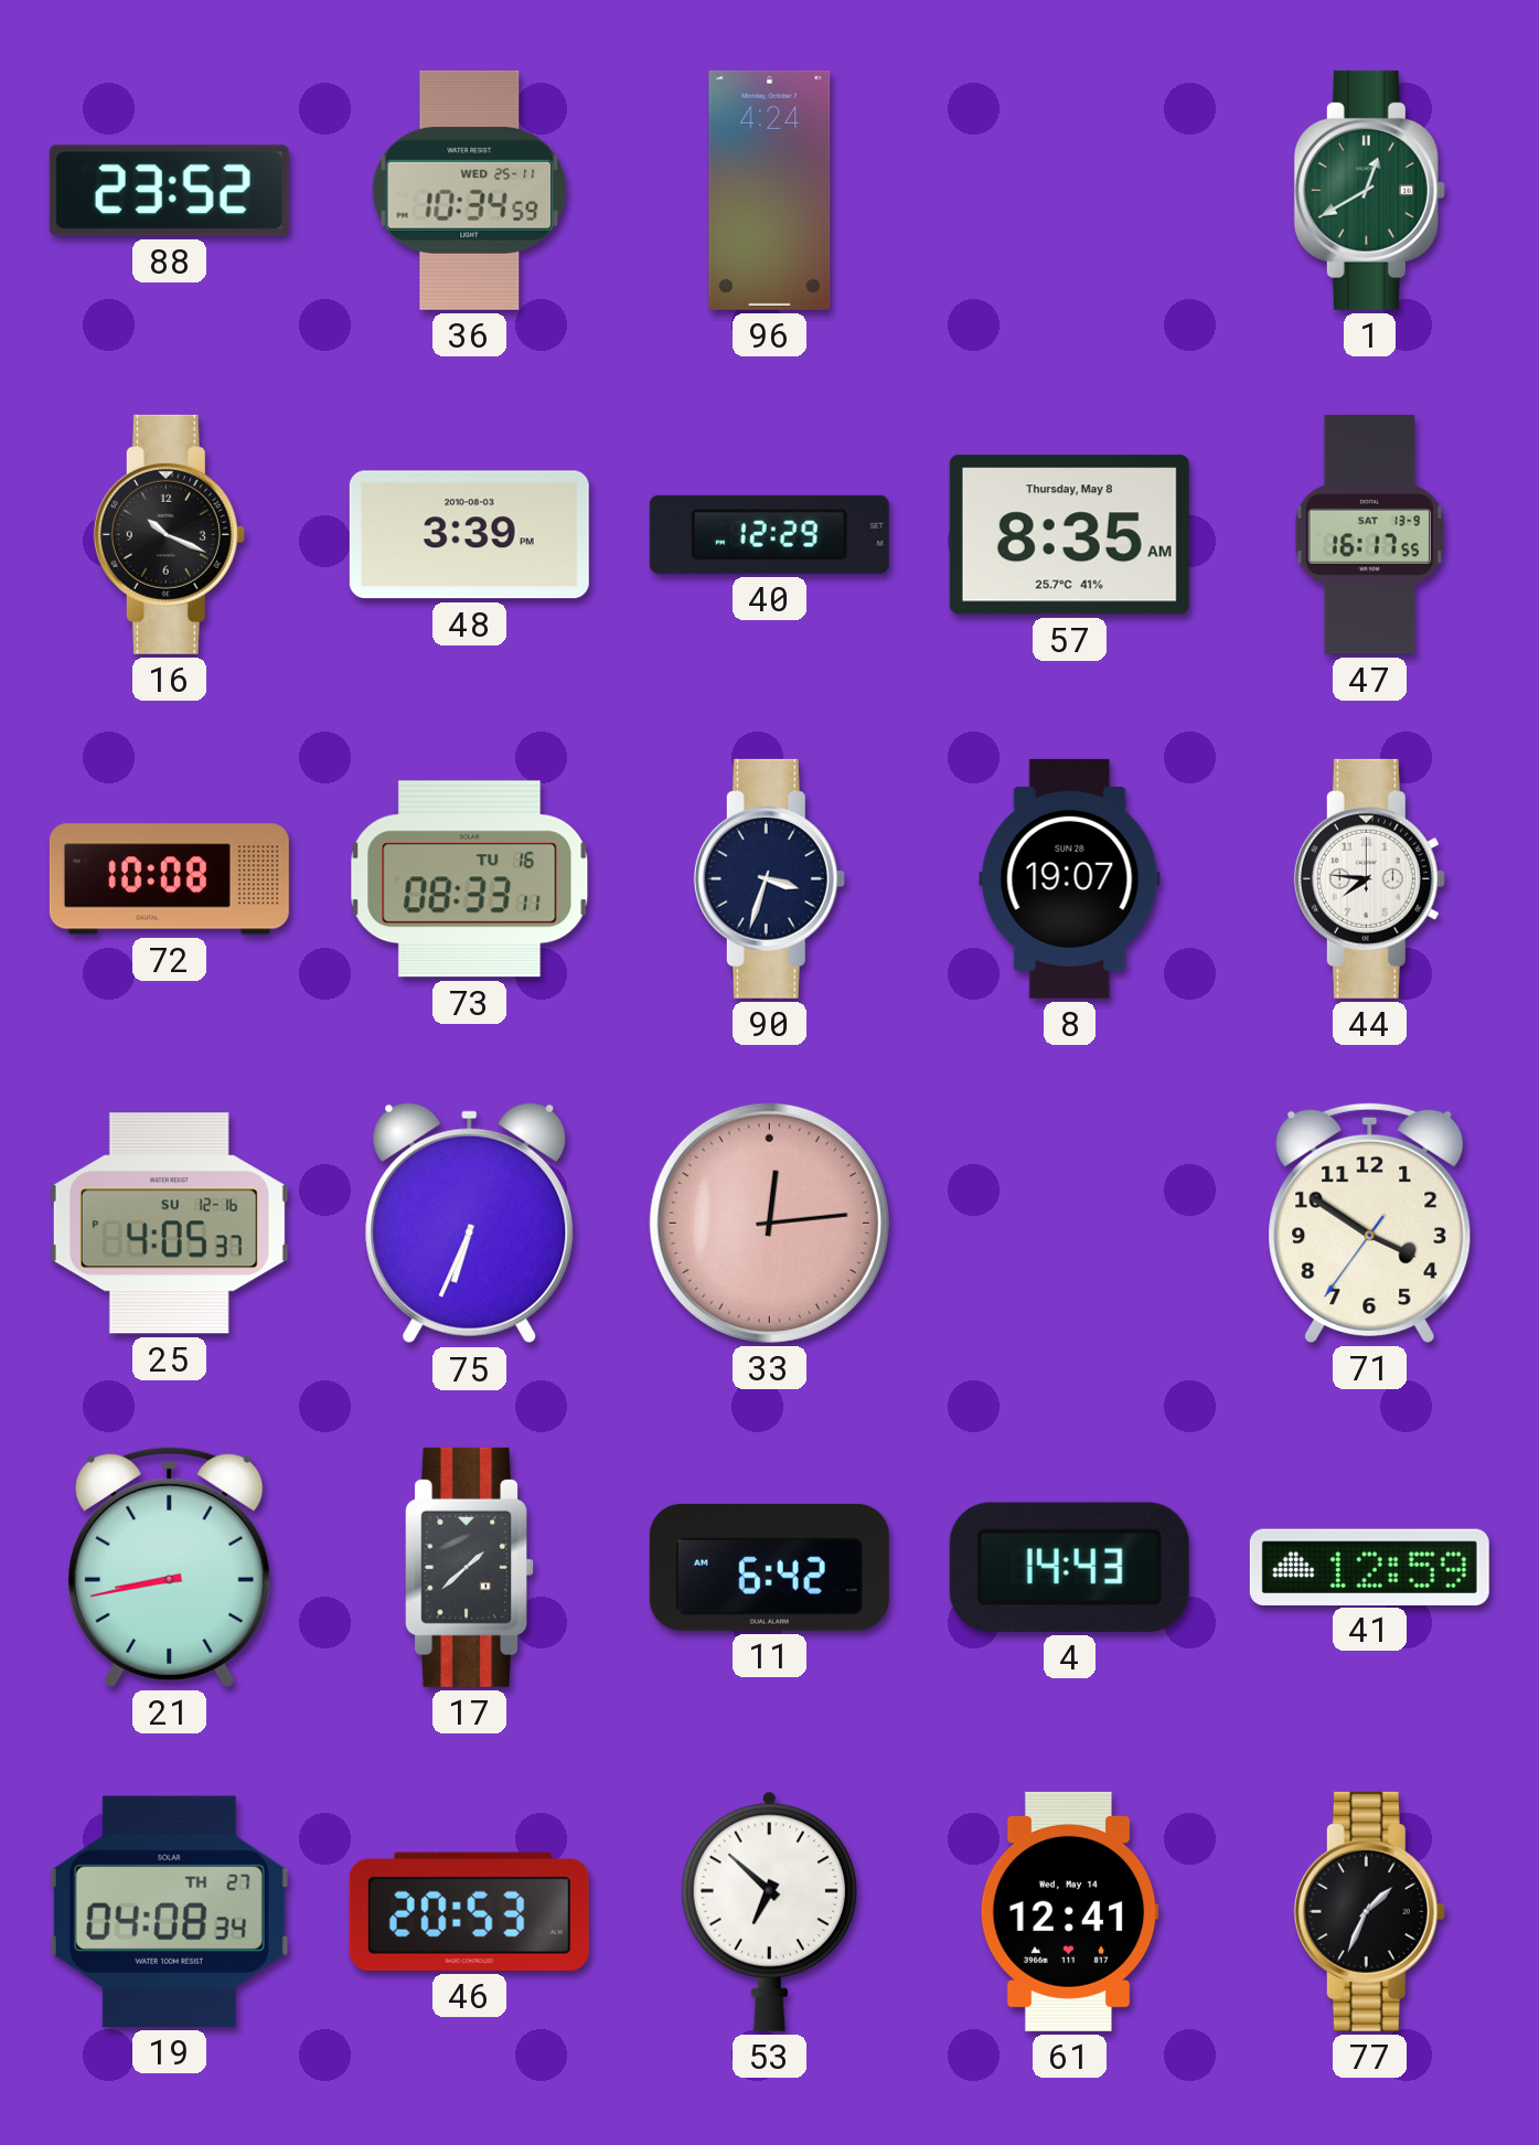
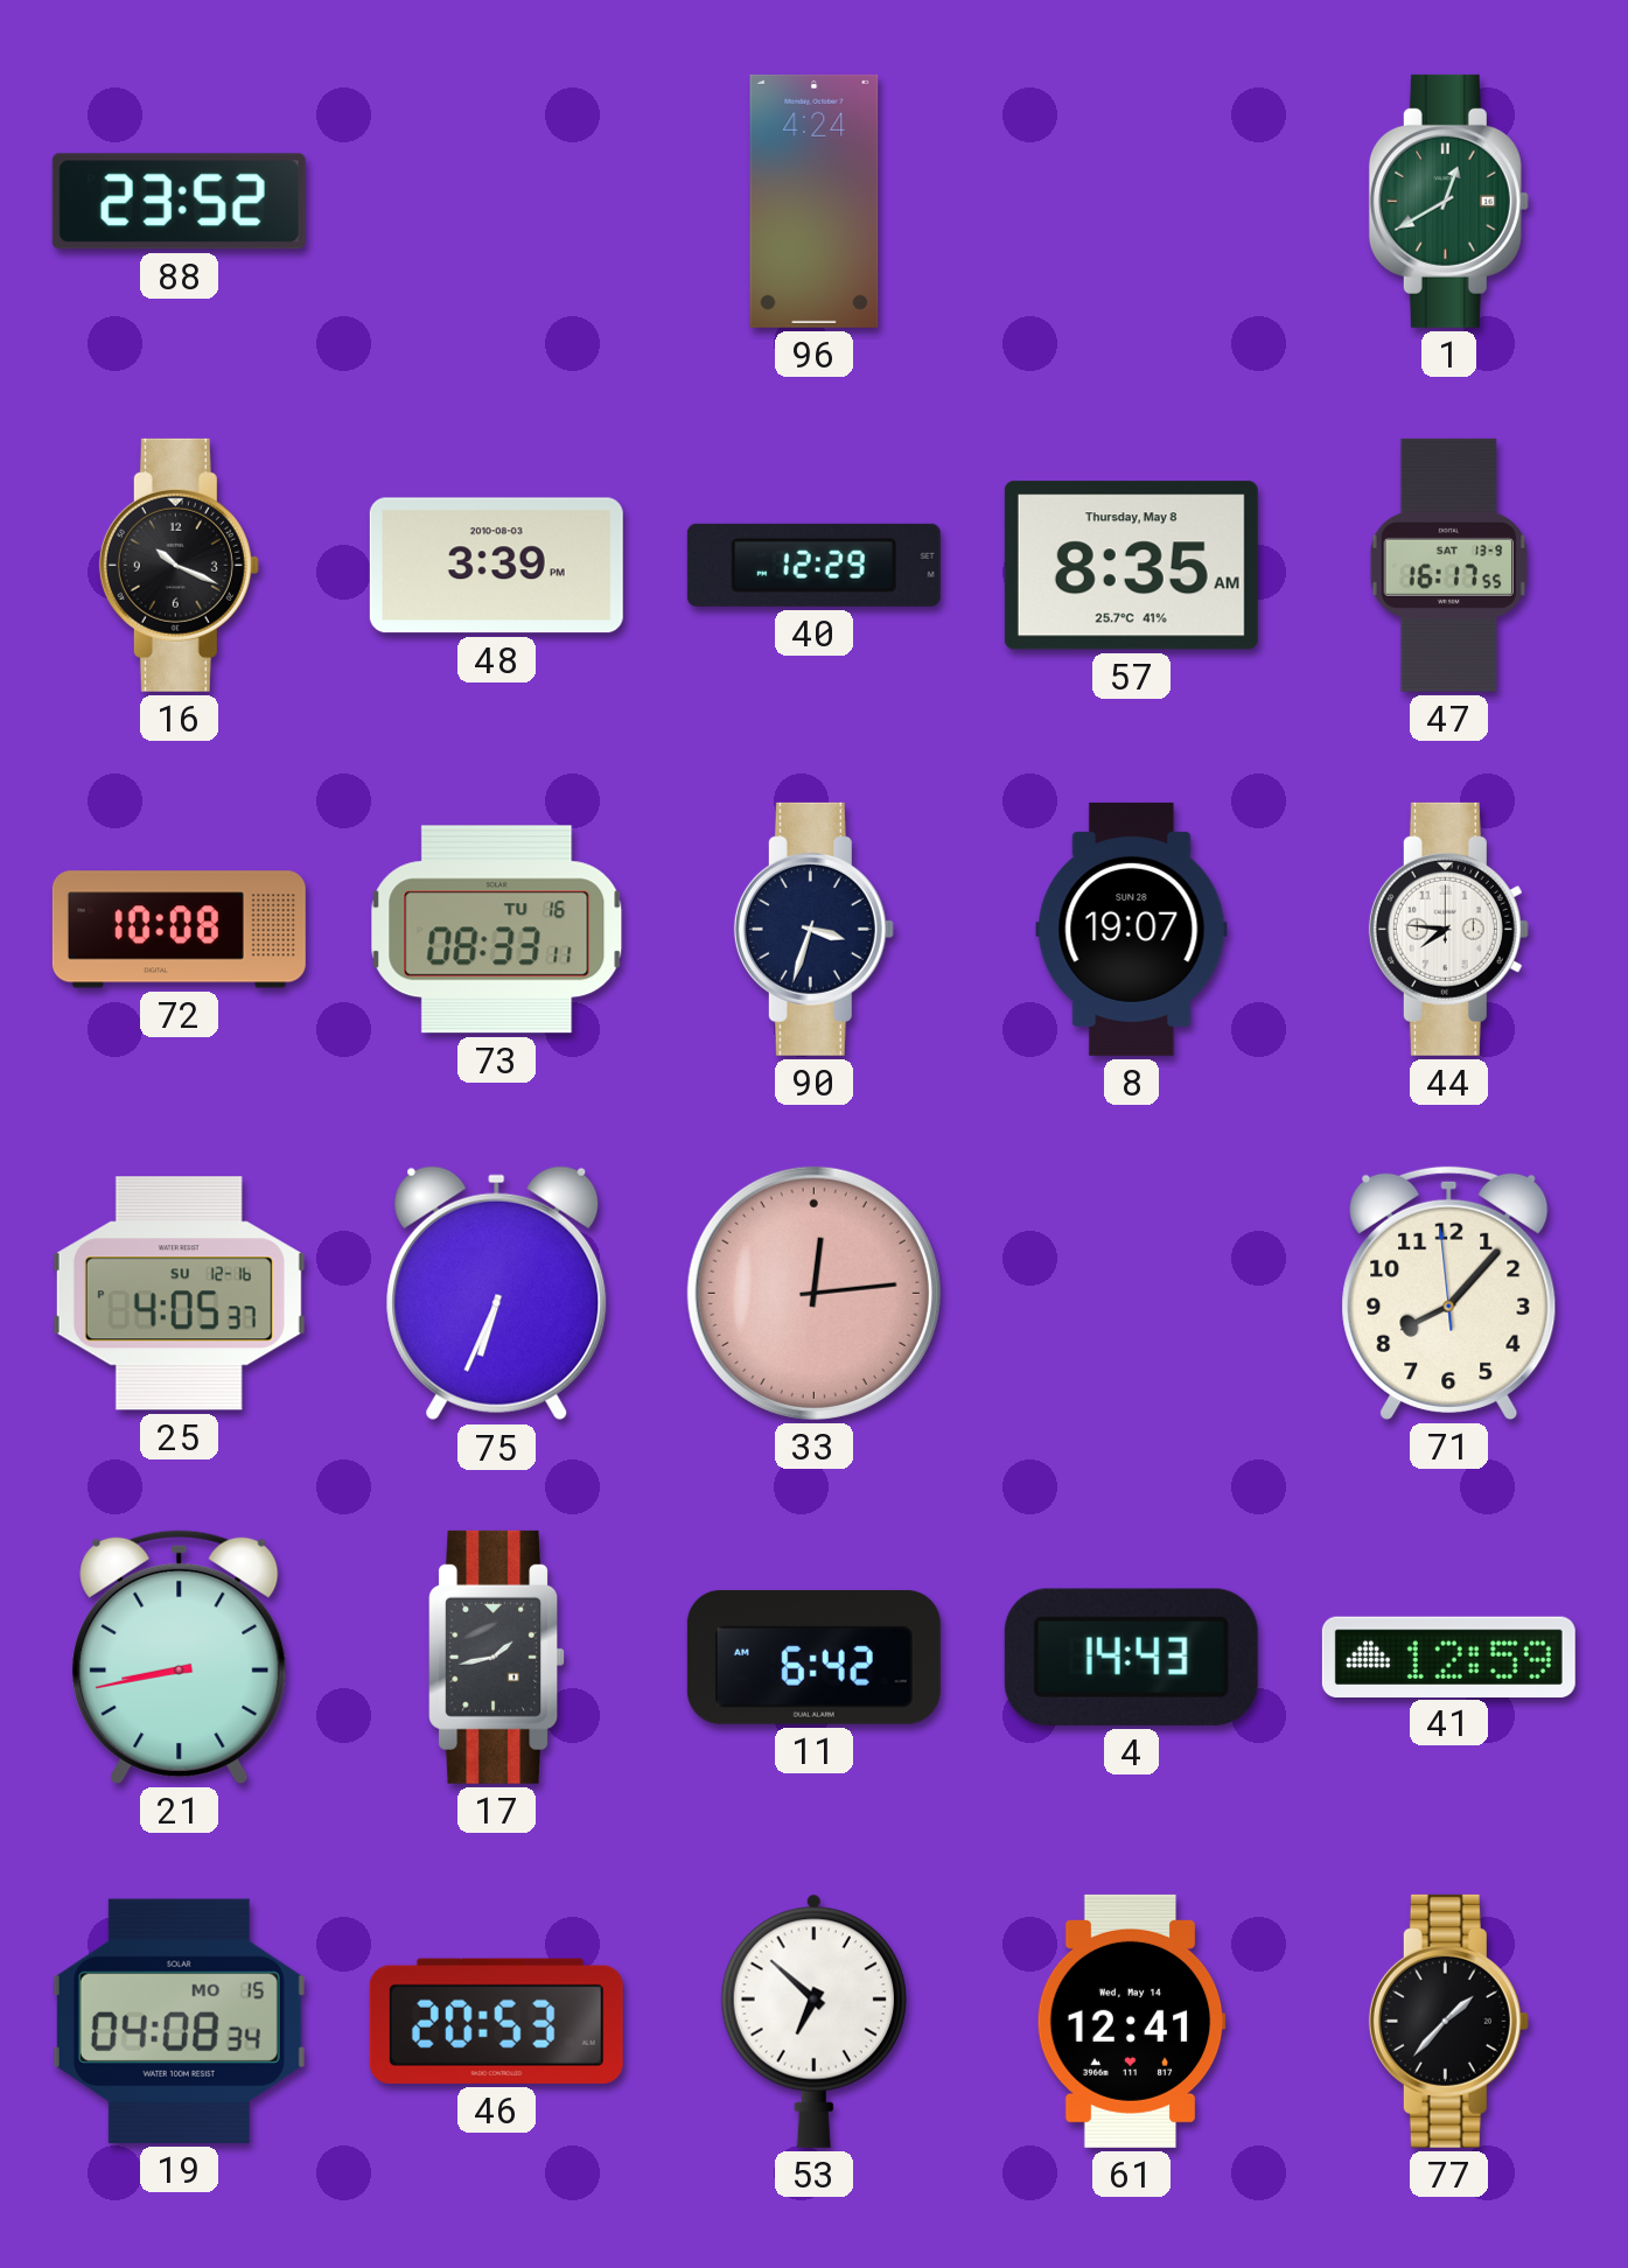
36: 10:34 -> none
71: 3:50 -> 8:06
17: 1:38 -> 1:43
19 date: TH 27 -> MO 15
77: 1:34 -> 1:37
